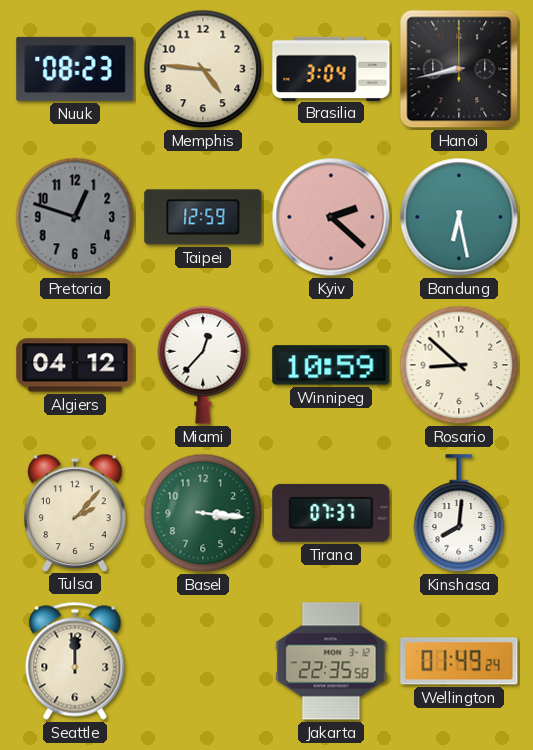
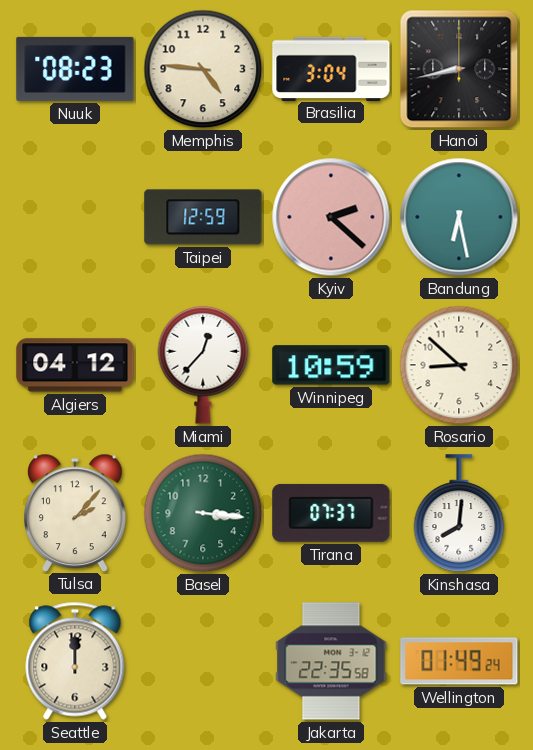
Pretoria: 12:48 -> none
